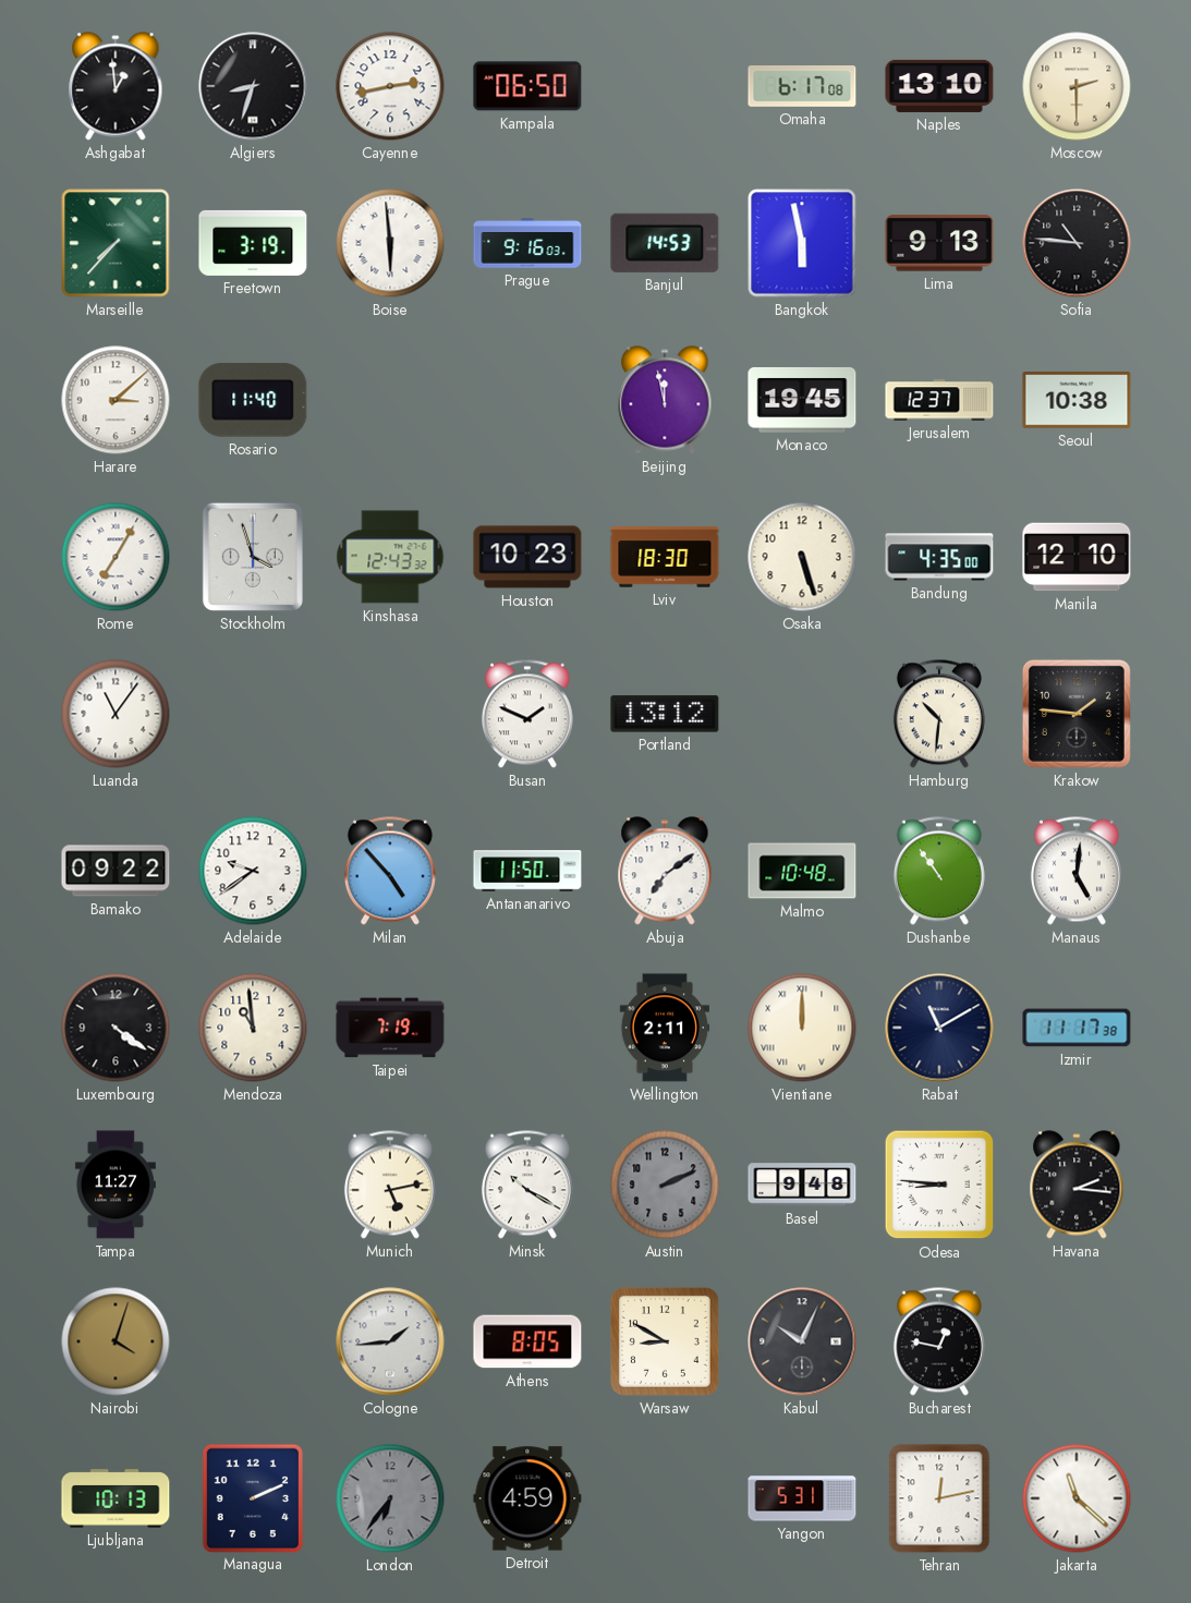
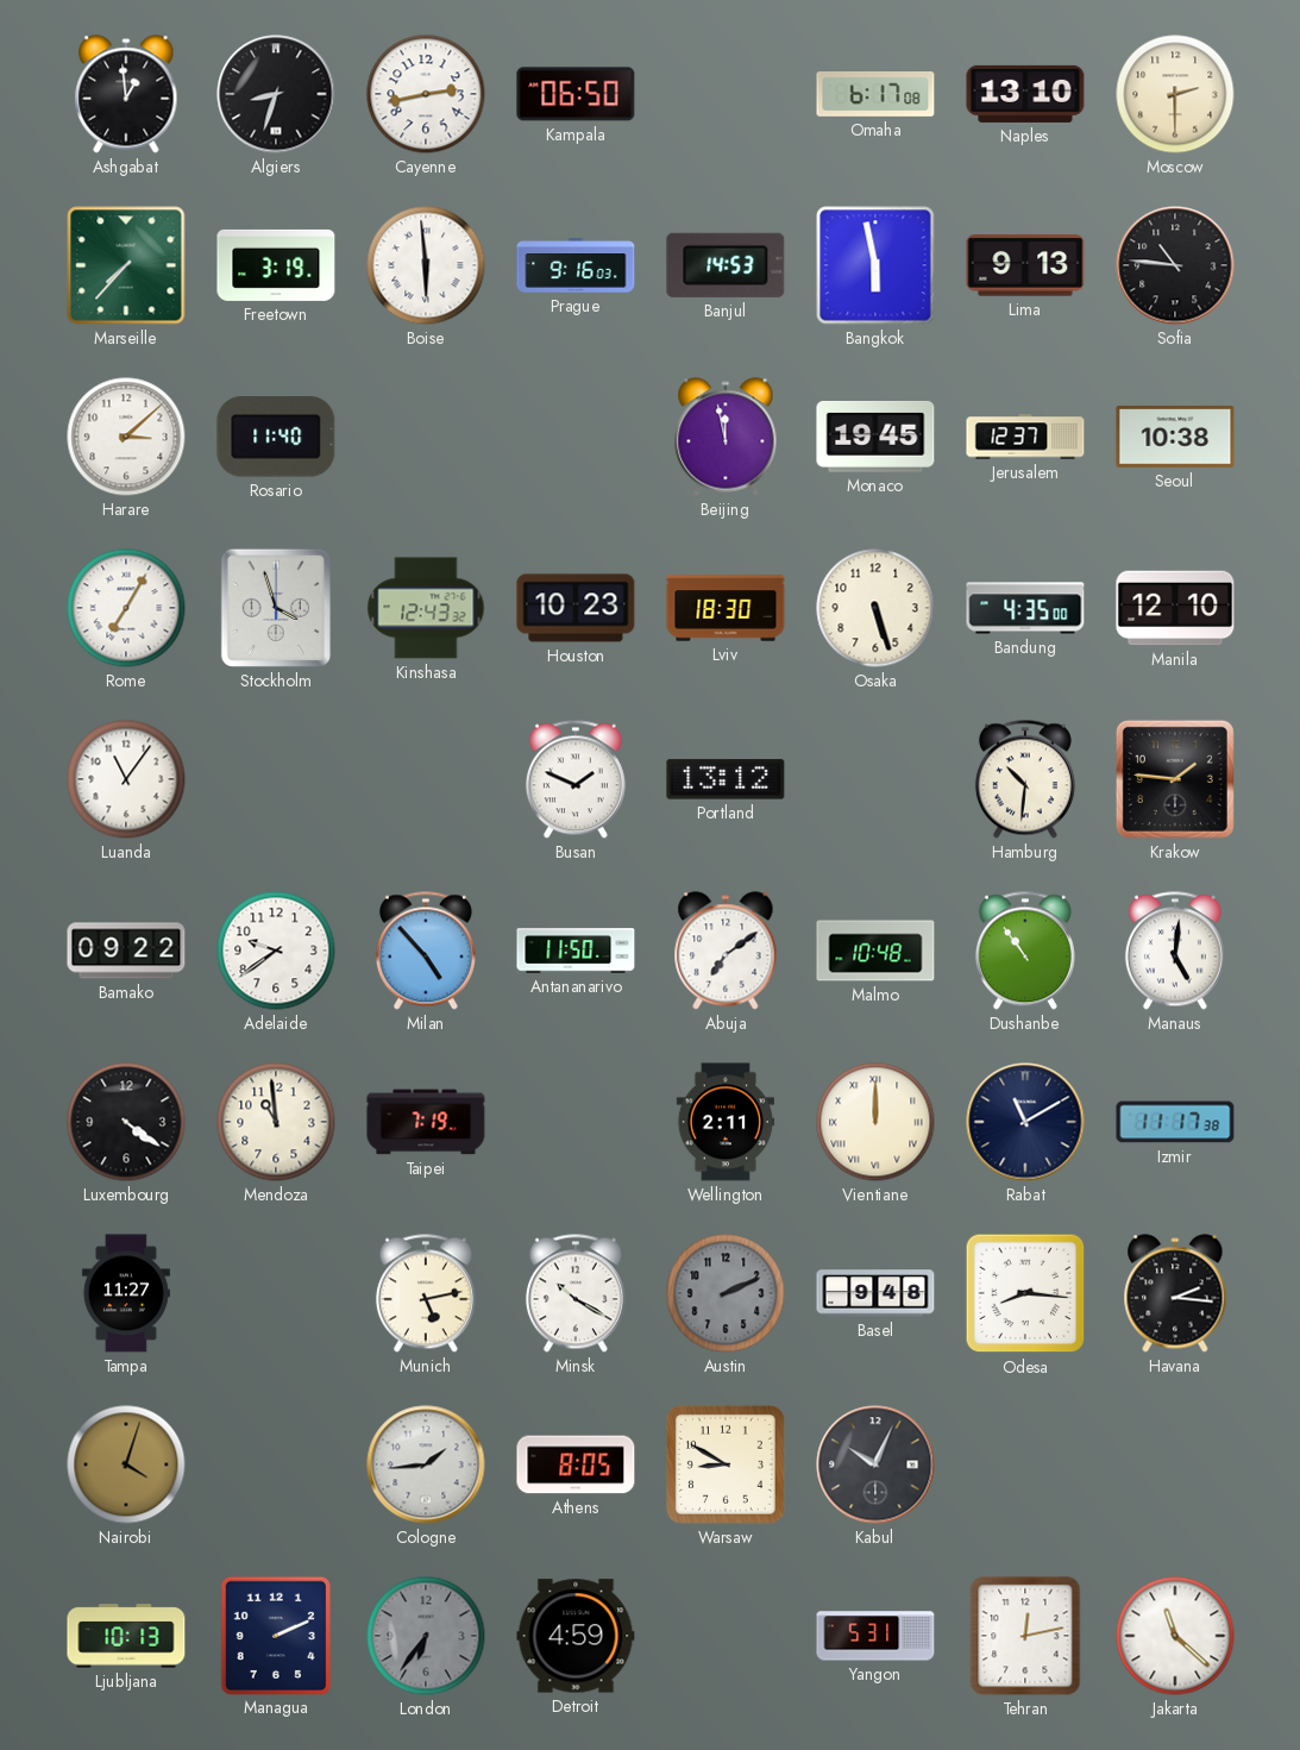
Odesa: 8:46 -> 8:16
Bucharest: 12:47 -> none
